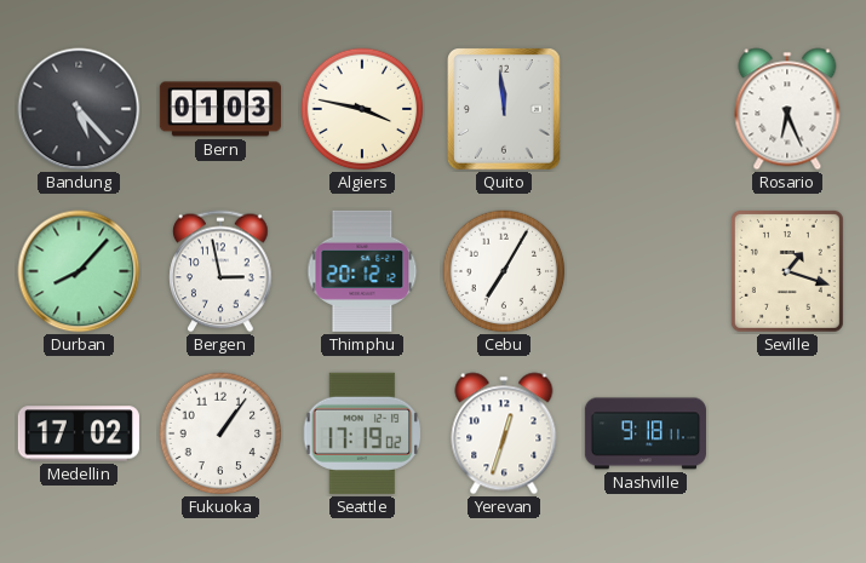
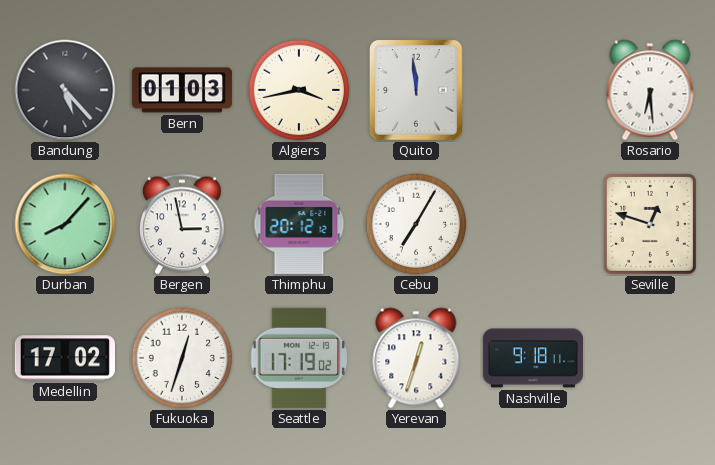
Algiers: 3:47 -> 3:43
Rosario: 6:26 -> 6:29
Seville: 1:18 -> 12:48
Fukuoka: 1:06 -> 12:33
